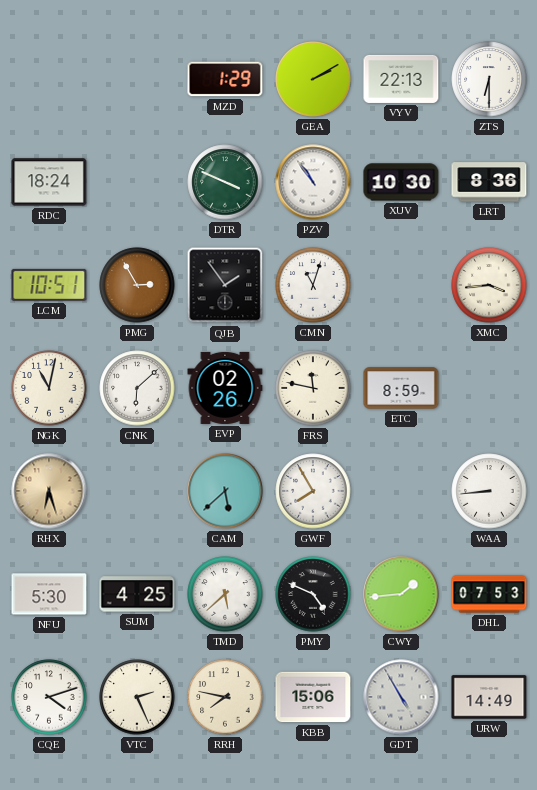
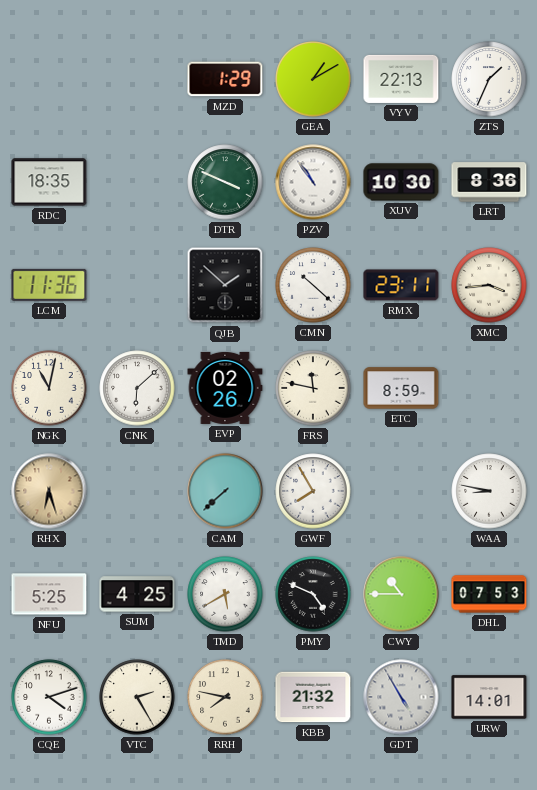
GEA: 2:10 -> 1:10
ZTS: 6:30 -> 1:34
RDC: 18:24 -> 18:35
LCM: 10:51 -> 11:36
PMG: 2:55 -> none
QJB: 1:54 -> 1:52
CMN: 11:03 -> 10:22
RMX: none -> 23:11
CAM: 5:38 -> 7:38
WAA: 8:44 -> 8:47
NFU: 5:30 -> 5:25
TMD: 5:38 -> 5:40
CWY: 1:44 -> 10:45
VTC: 2:26 -> 2:25
KBB: 15:06 -> 21:32
URW: 14:49 -> 14:01
